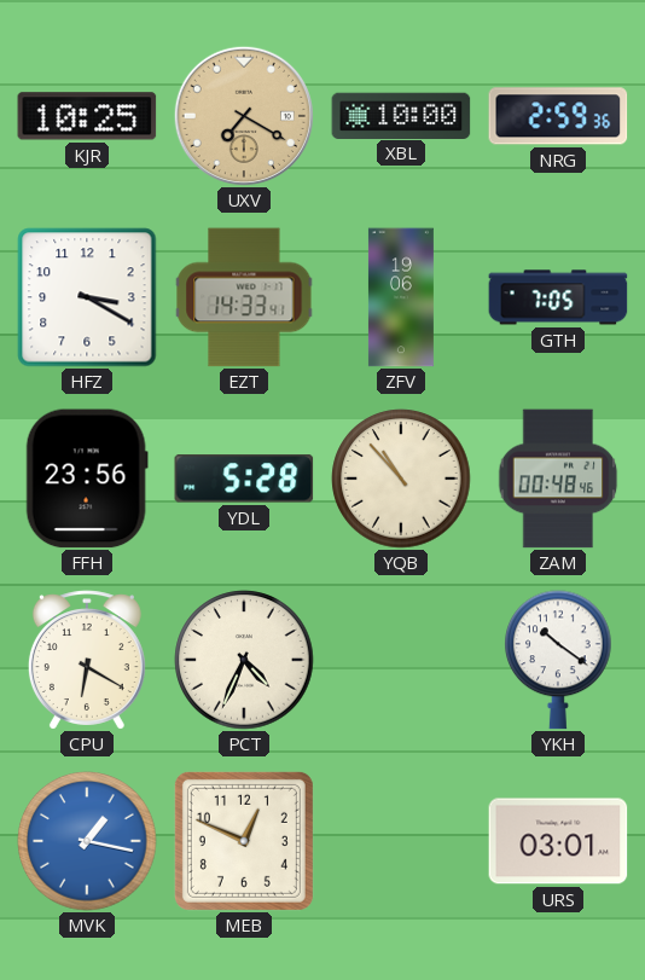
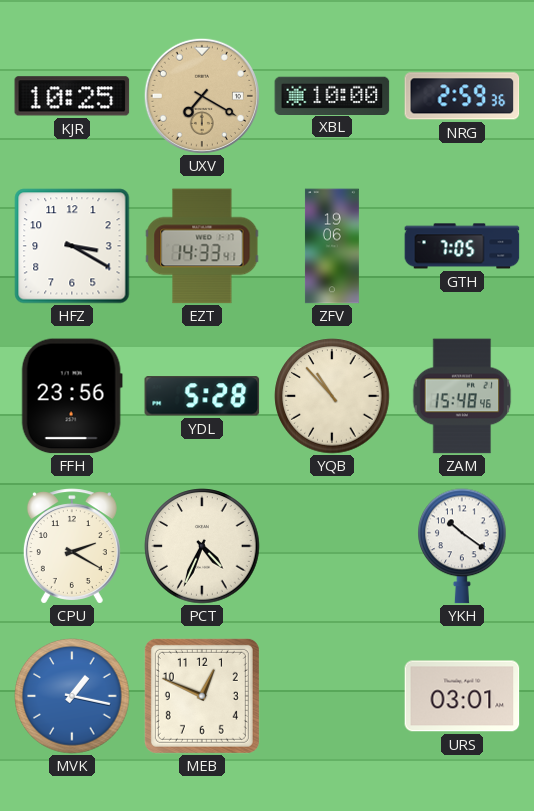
ZAM: 00:48 -> 15:48
CPU: 6:20 -> 2:20
